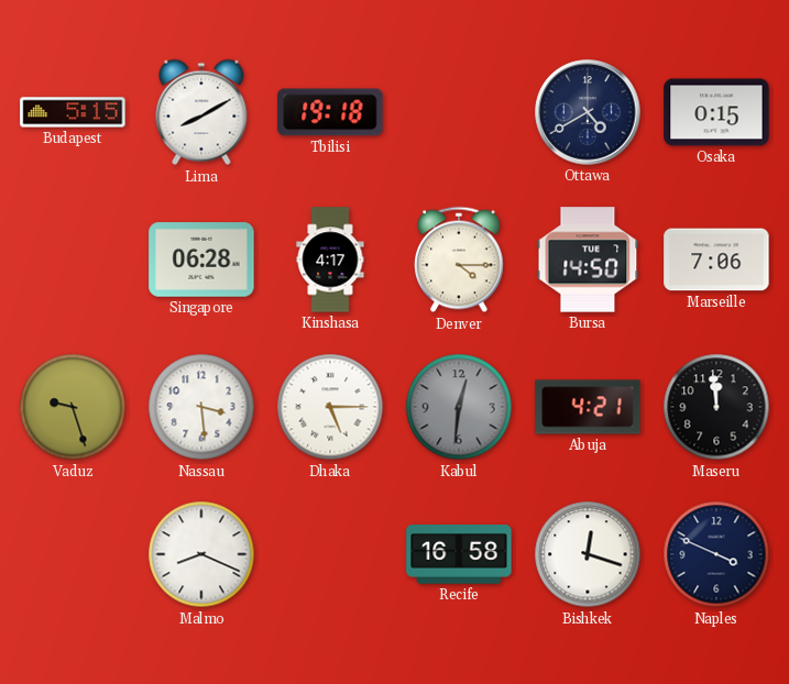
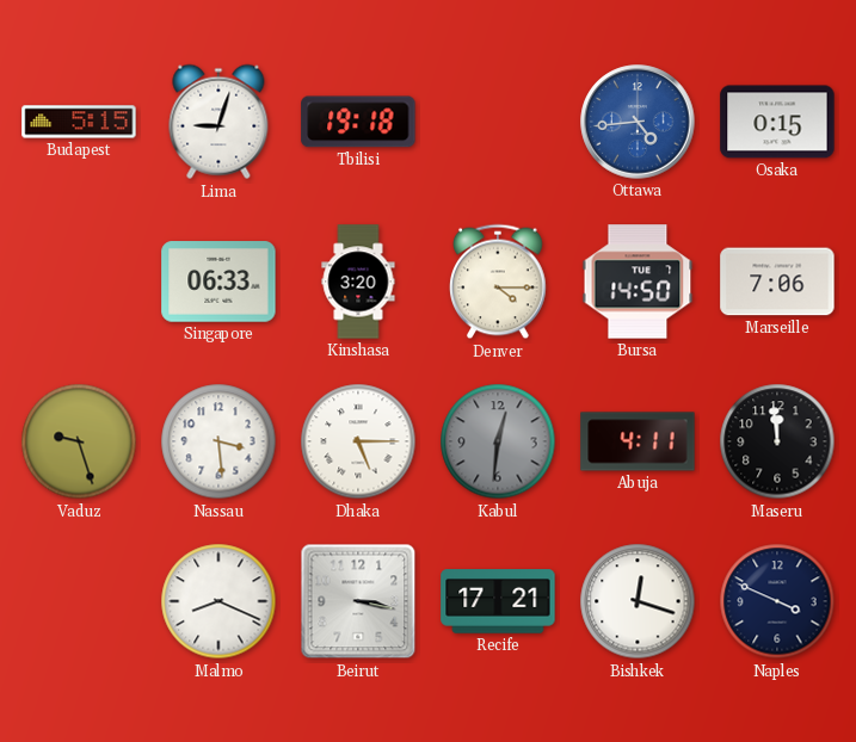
Lima: 8:10 -> 9:03
Ottawa: 4:40 -> 4:44
Ottawa dial: navy -> blue
Singapore: 06:28 -> 06:33
Kinshasa: 4:17 -> 3:20
Abuja: 4:21 -> 4:11
Beirut: none -> 3:17
Recife: 16:58 -> 17:21
